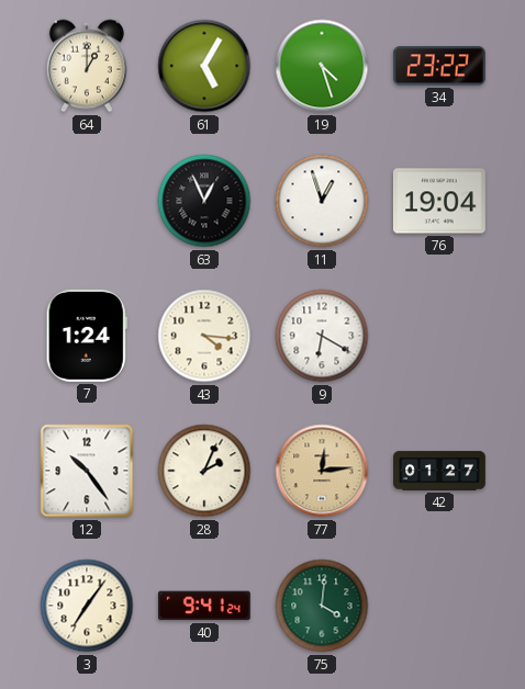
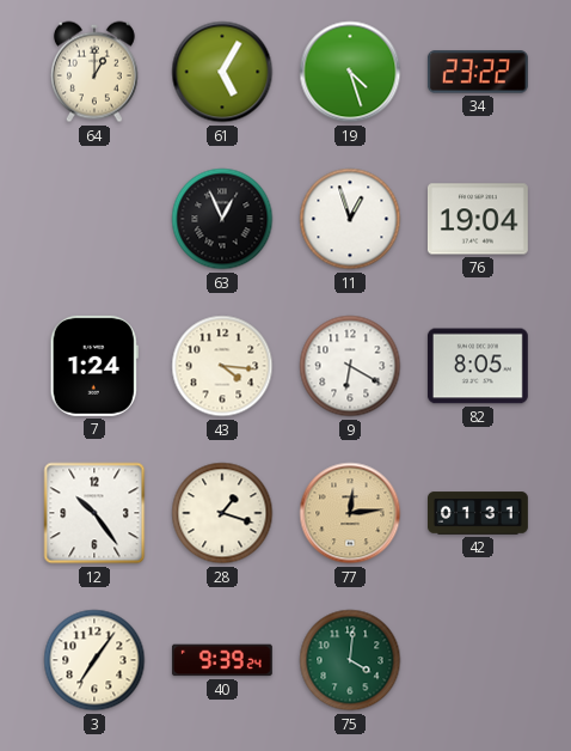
82: none -> 8:05
28: 2:04 -> 1:18
42: 01:27 -> 01:31
40: 9:41 -> 9:39
